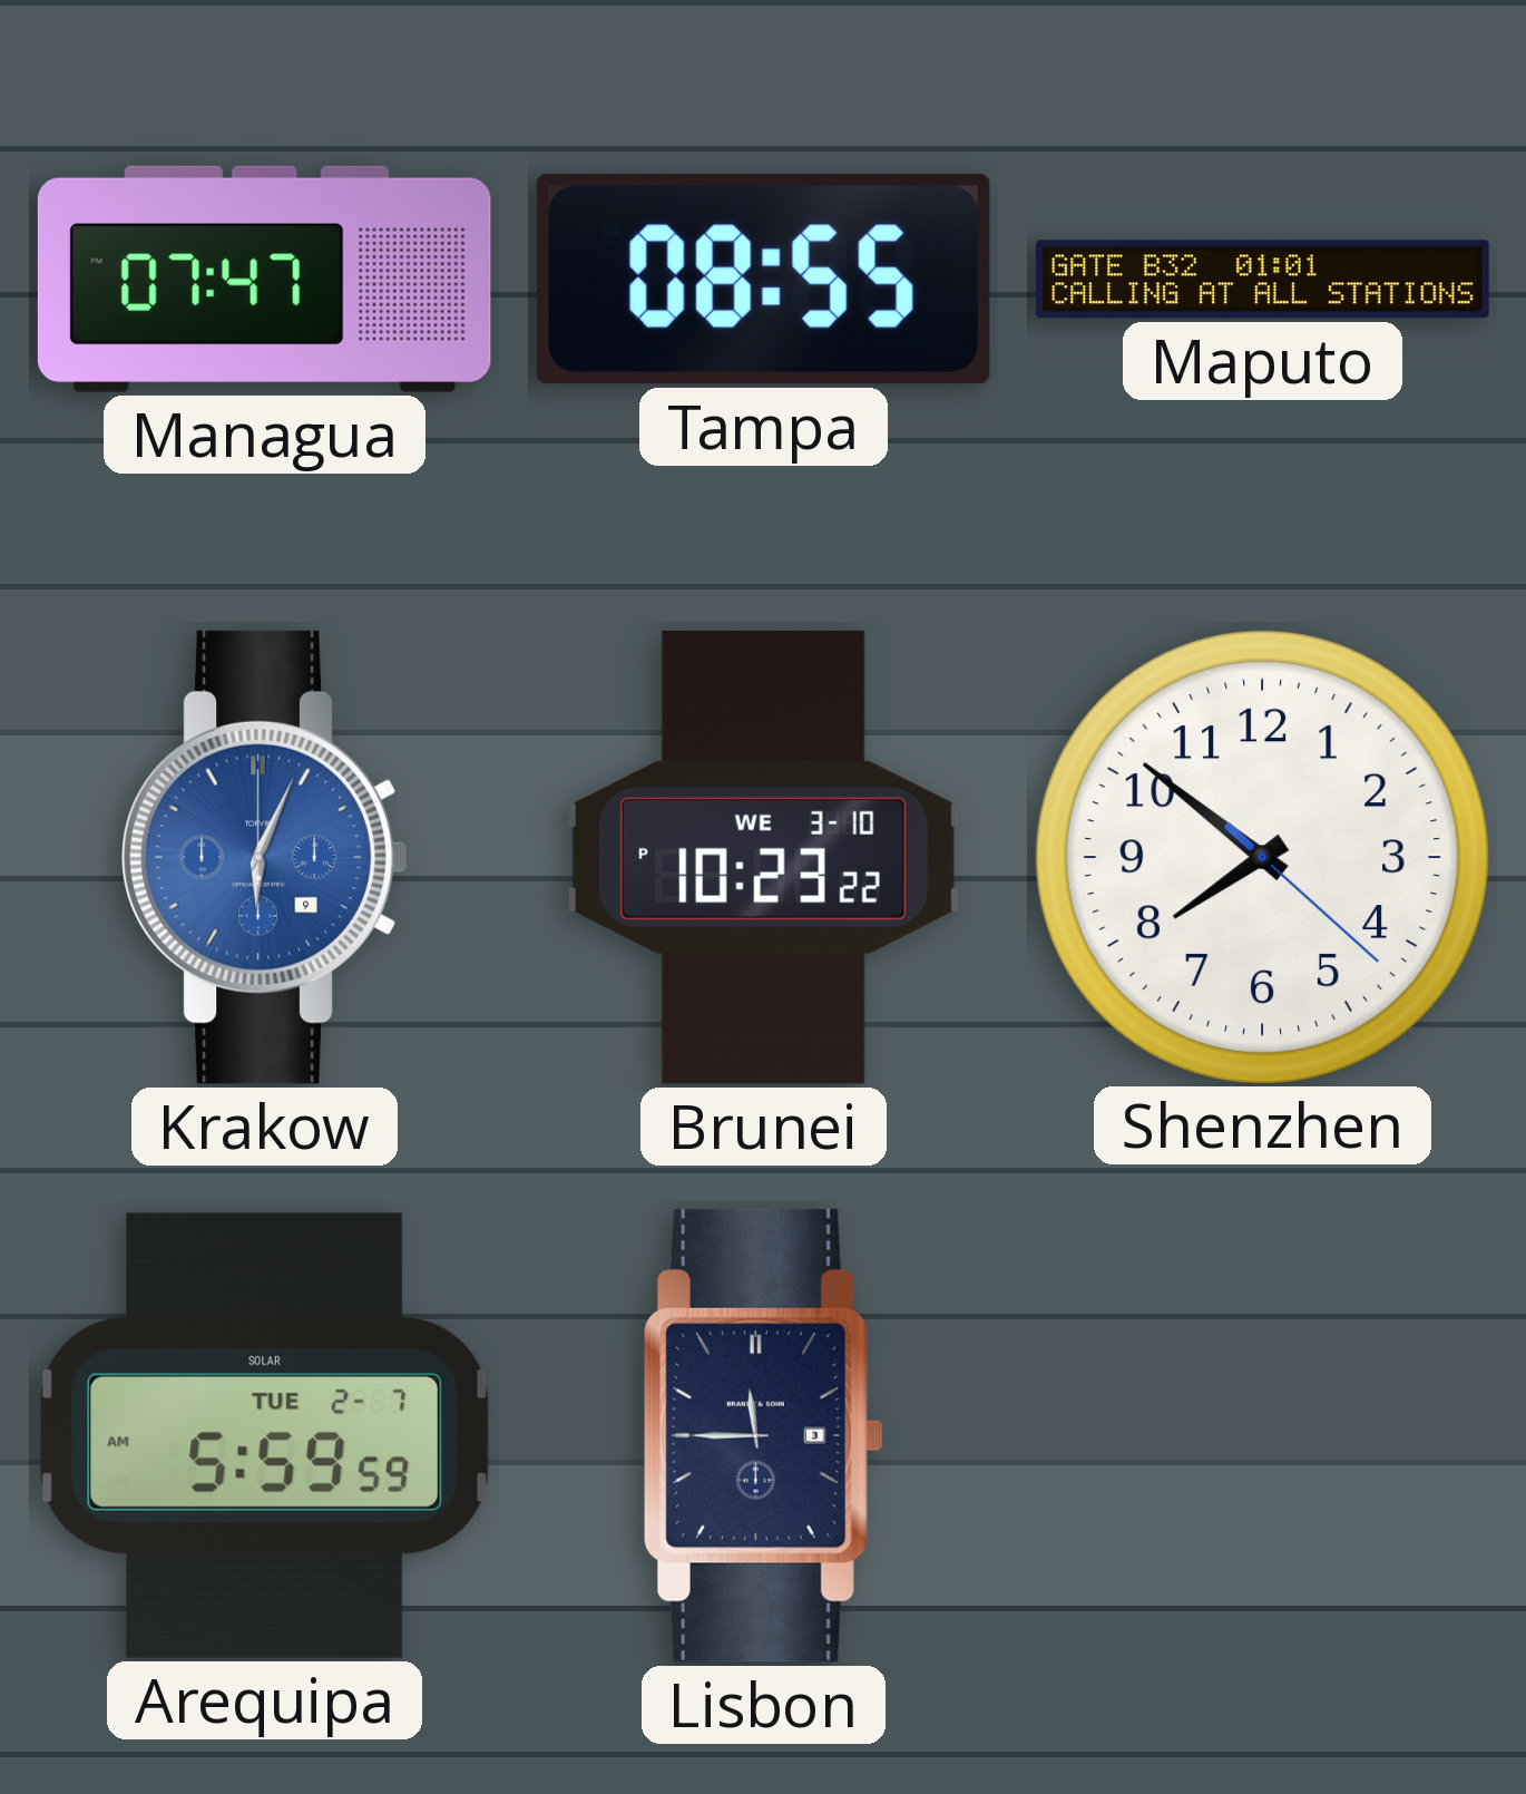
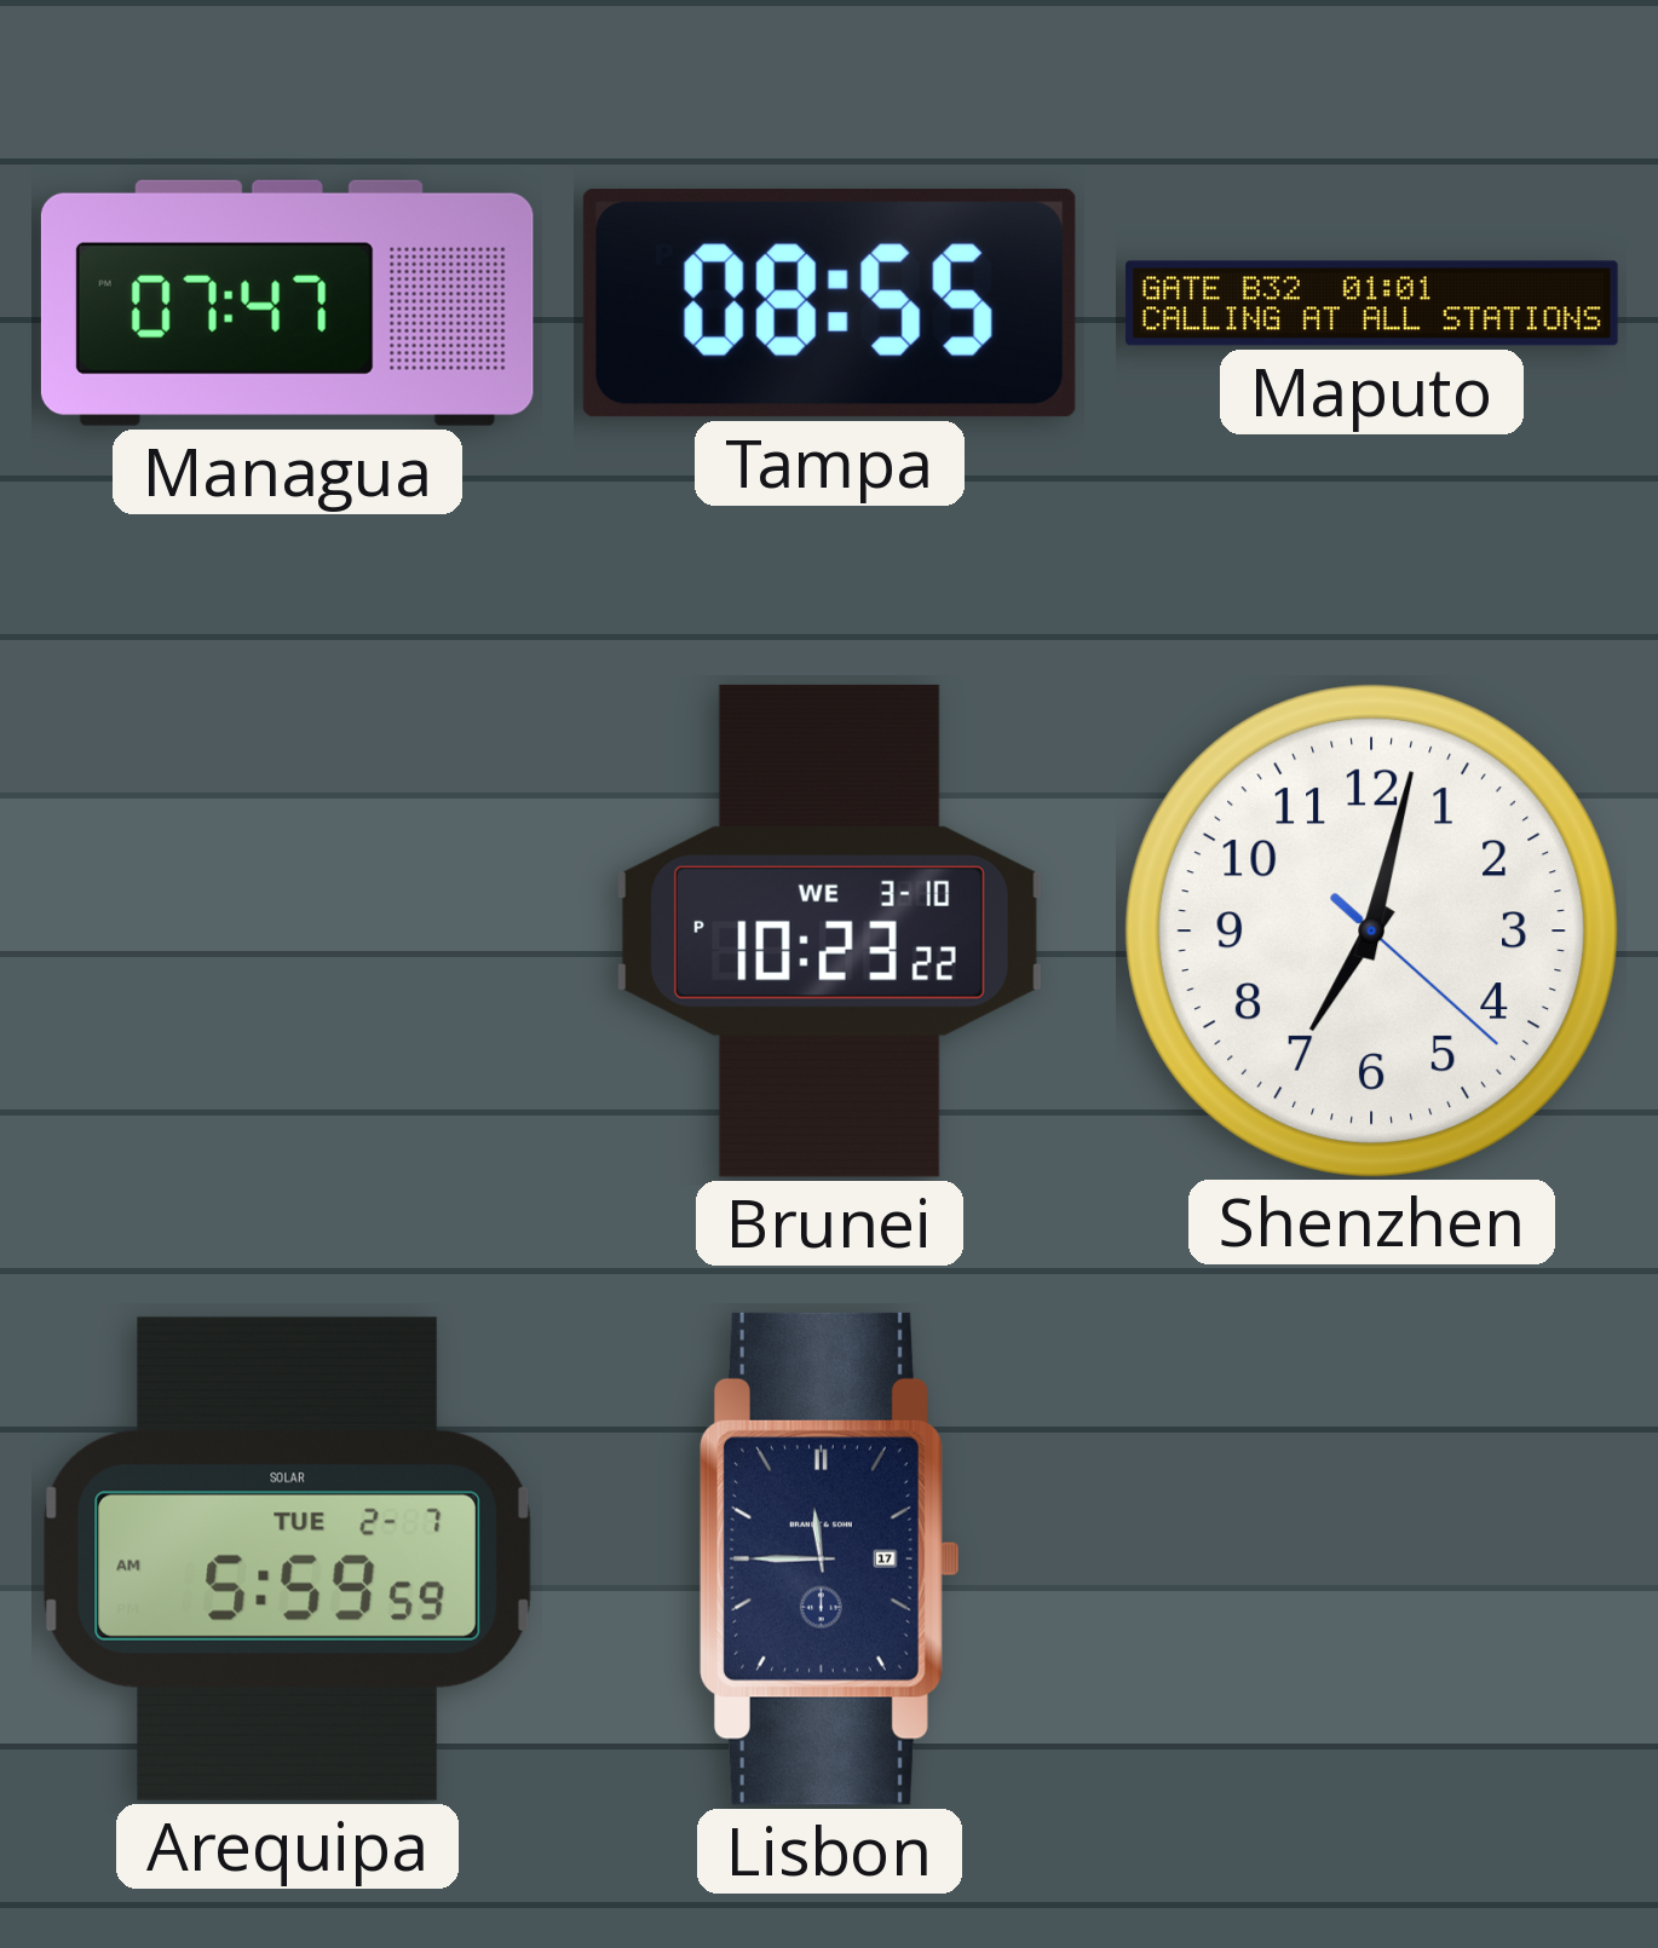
Krakow: 6:04 -> none
Shenzhen: 7:51 -> 7:02
Lisbon date: 3 -> 17
